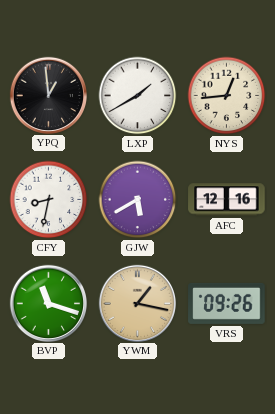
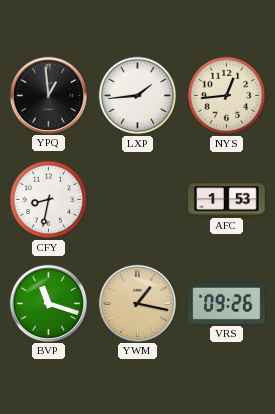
LXP: 1:40 -> 1:44
GJW: 5:40 -> none
AFC: 12:16 -> 1:53
